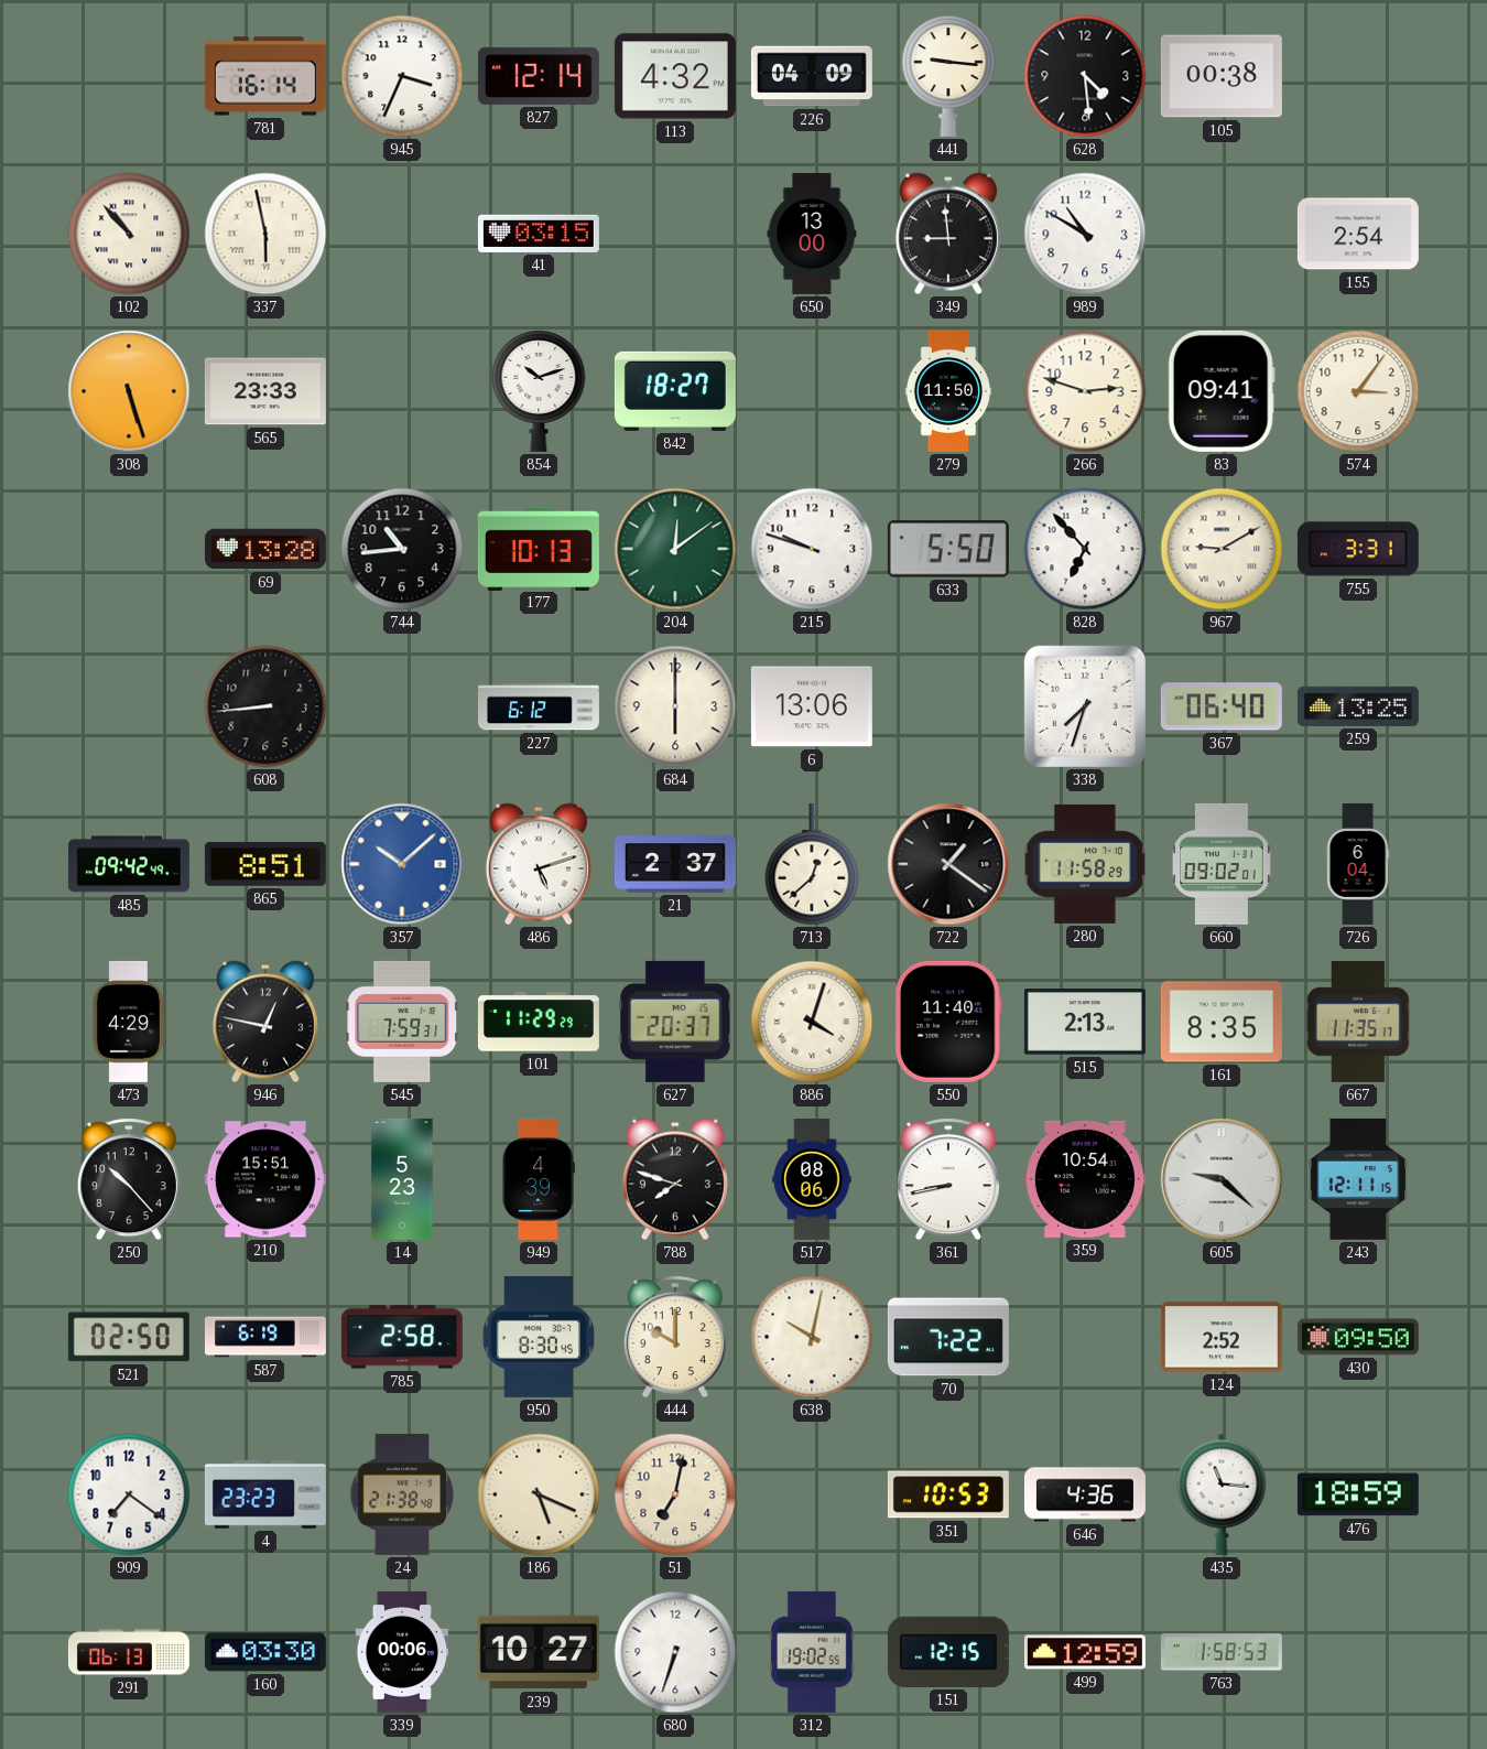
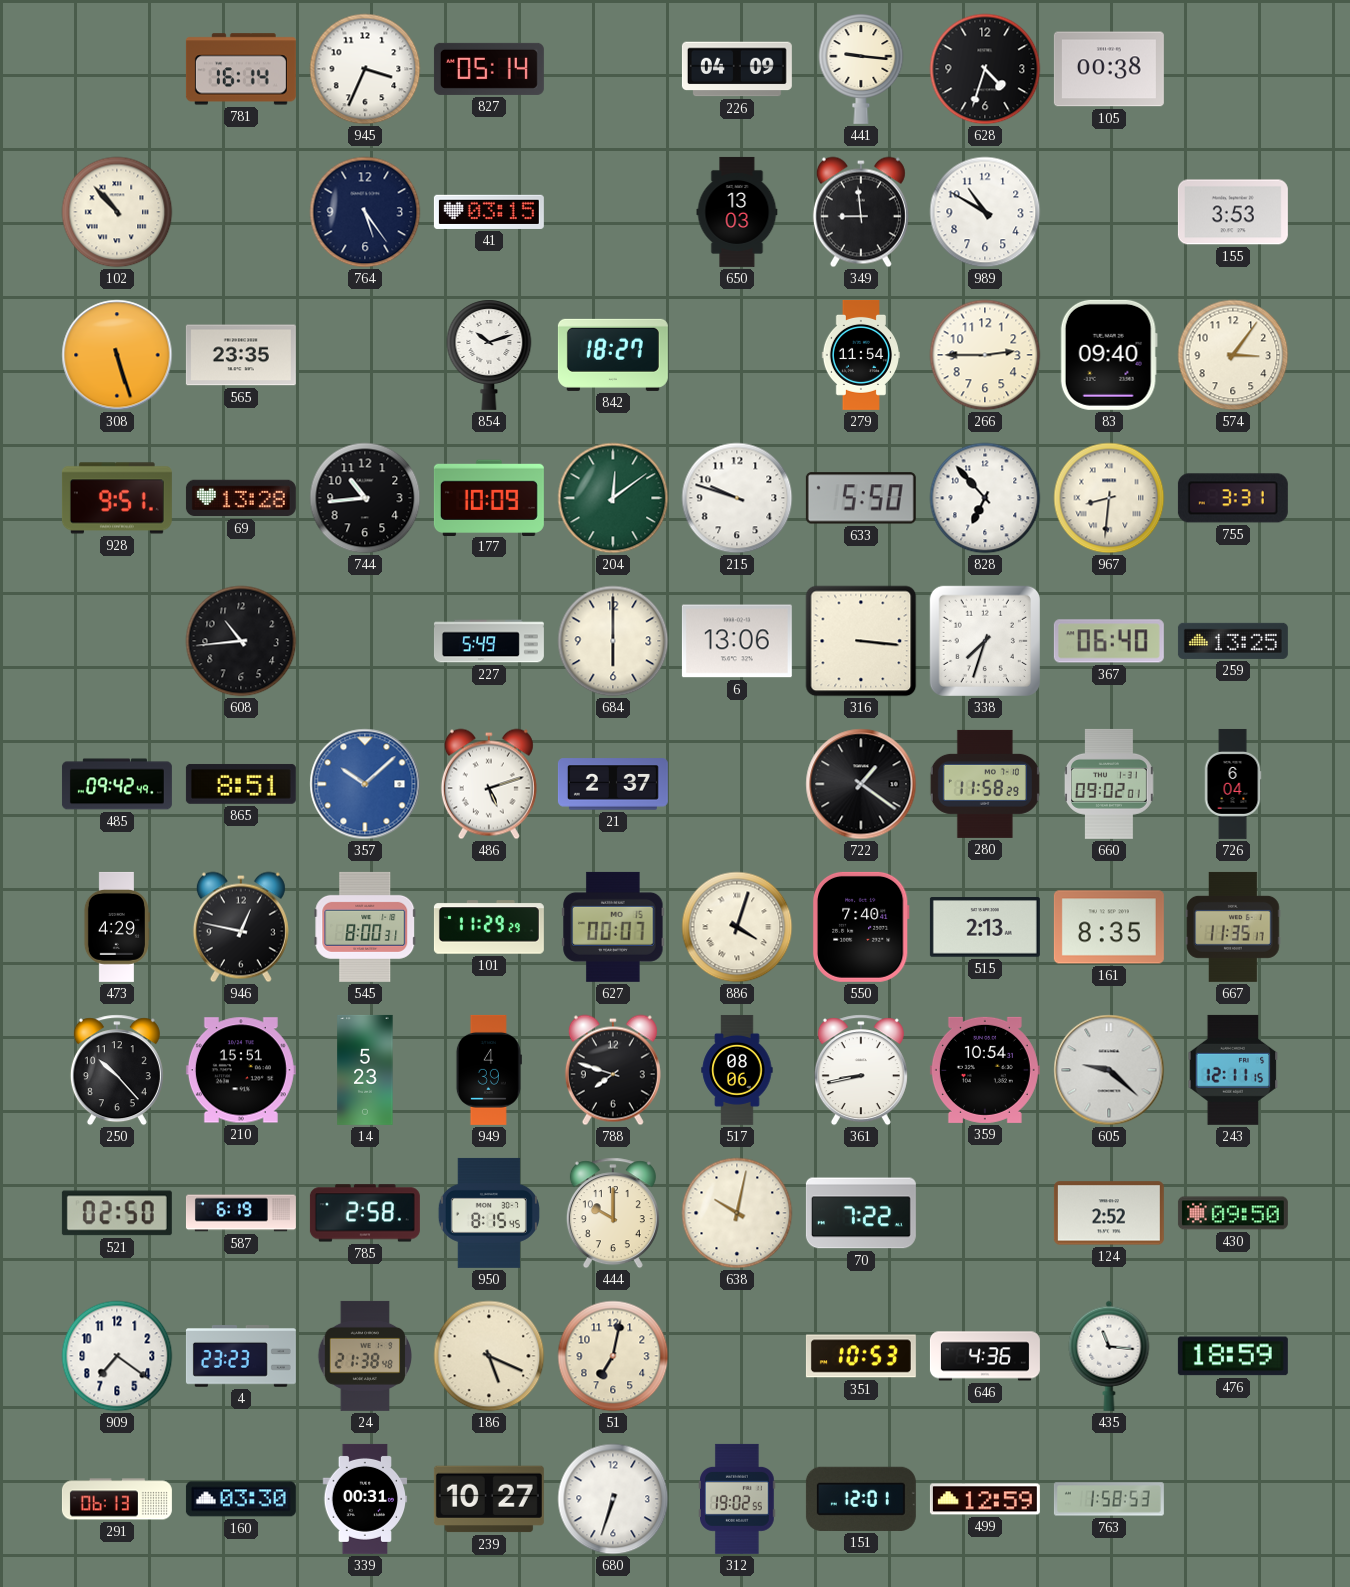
827: 12:14 -> 05:14
113: 4:32 -> none
628: 4:29 -> 4:33
337: 5:58 -> none
764: none -> 5:24
650: 13:00 -> 13:03
155: 2:54 -> 3:53
565: 23:33 -> 23:35
279: 11:50 -> 11:54
266: 2:48 -> 2:45
83: 09:41 -> 09:40
928: none -> 9:51
177: 10:13 -> 10:09
967: 9:10 -> 8:31
608: 8:44 -> 10:44
227: 6:12 -> 5:49
316: none -> 3:16
713: 12:38 -> none
545: 7:59 -> 8:00
627: 20:37 -> 00:07
550: 11:40 -> 7:40
950: 8:30 -> 8:15
339: 00:06 -> 00:31
151: 12:15 -> 12:01
